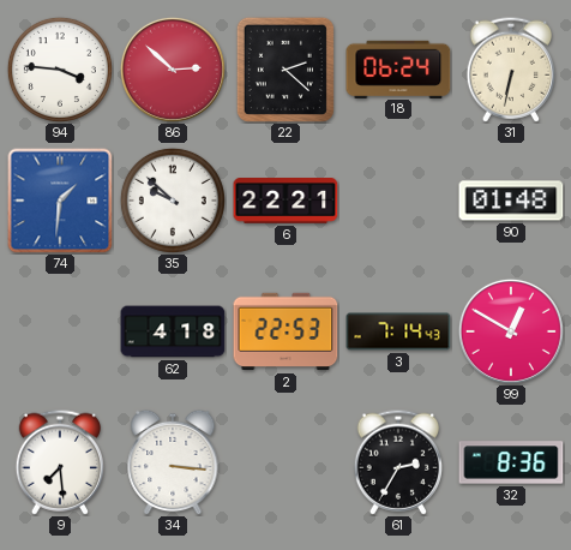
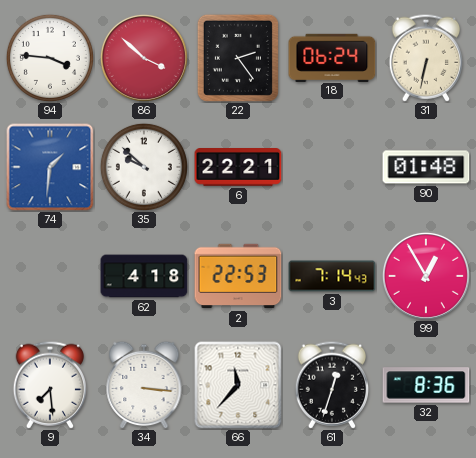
86: 2:52 -> 3:52
22: 2:22 -> 2:24
99: 12:50 -> 12:55
66: none -> 11:37
61: 2:35 -> 12:33
